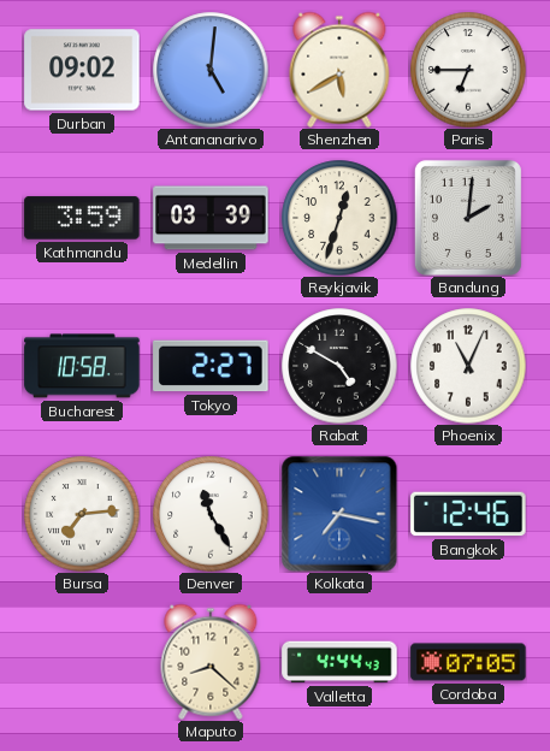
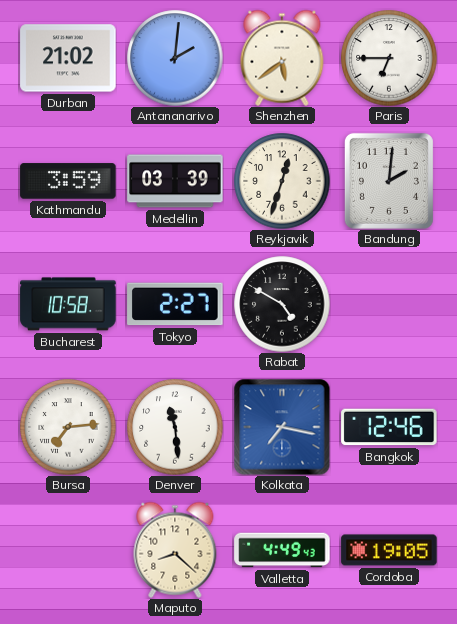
Durban: 09:02 -> 21:02
Antananarivo: 5:01 -> 2:01
Shenzhen: 5:40 -> 5:39
Phoenix: 11:04 -> none
Denver: 11:25 -> 11:29
Valletta: 4:44 -> 4:49
Cordoba: 07:05 -> 19:05
